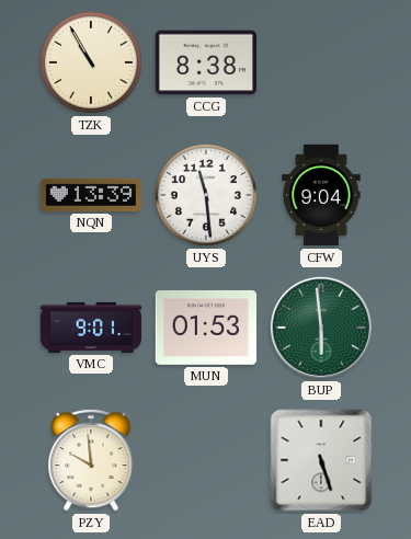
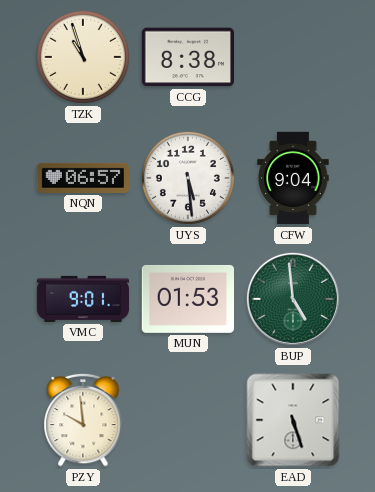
TZK: 10:55 -> 10:57
NQN: 13:39 -> 06:57
UYS: 11:29 -> 5:29
BUP: 5:59 -> 4:59
